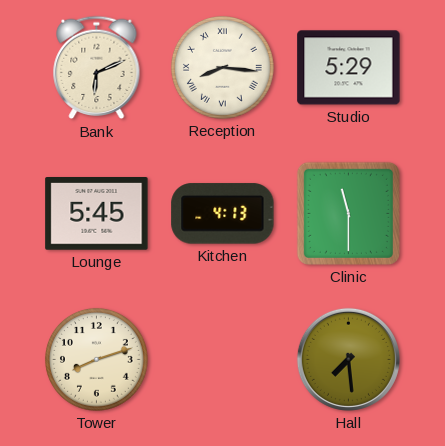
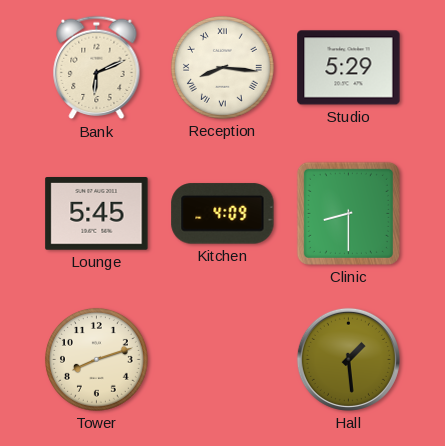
Kitchen: 4:13 -> 4:09
Clinic: 11:30 -> 8:30
Hall: 7:29 -> 1:29
